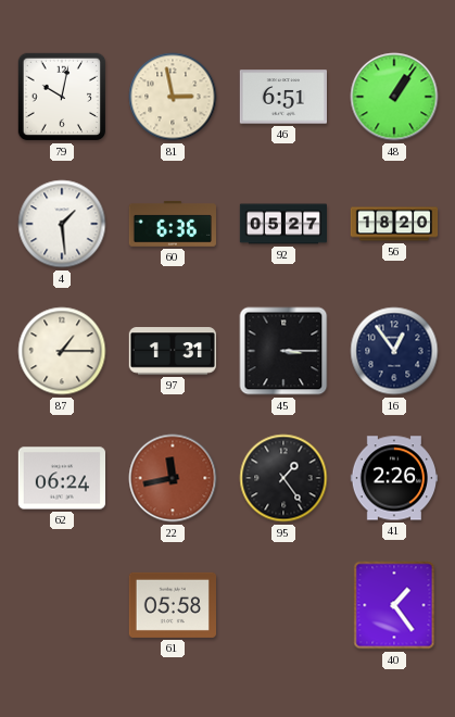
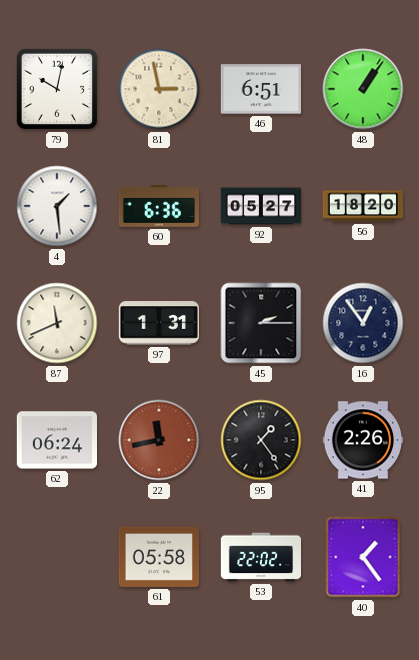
87: 1:15 -> 11:41
45: 3:15 -> 2:15
53: none -> 22:02
